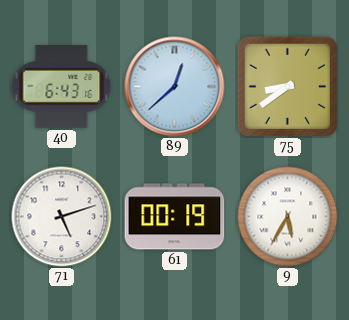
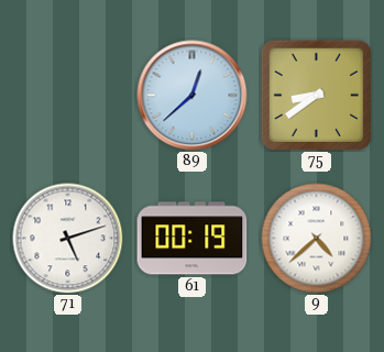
40: 6:43 -> none
9: 5:35 -> 4:38
